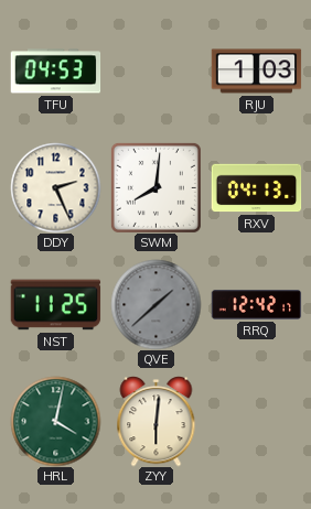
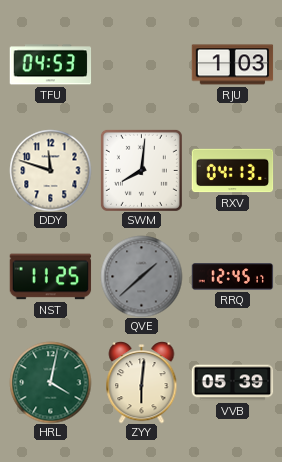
DDY: 2:26 -> 11:48
RRQ: 12:42 -> 12:45
VVB: none -> 05:39
